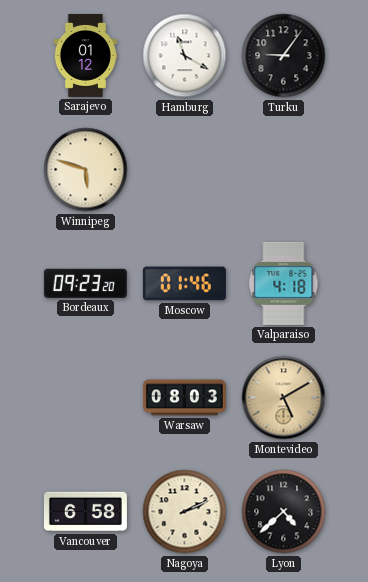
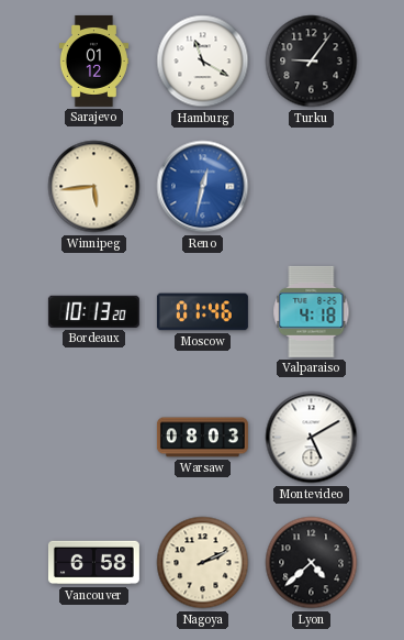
Winnipeg: 5:48 -> 5:44
Reno: none -> 12:32
Bordeaux: 09:23 -> 10:13
Montevideo dial: champagne -> white
